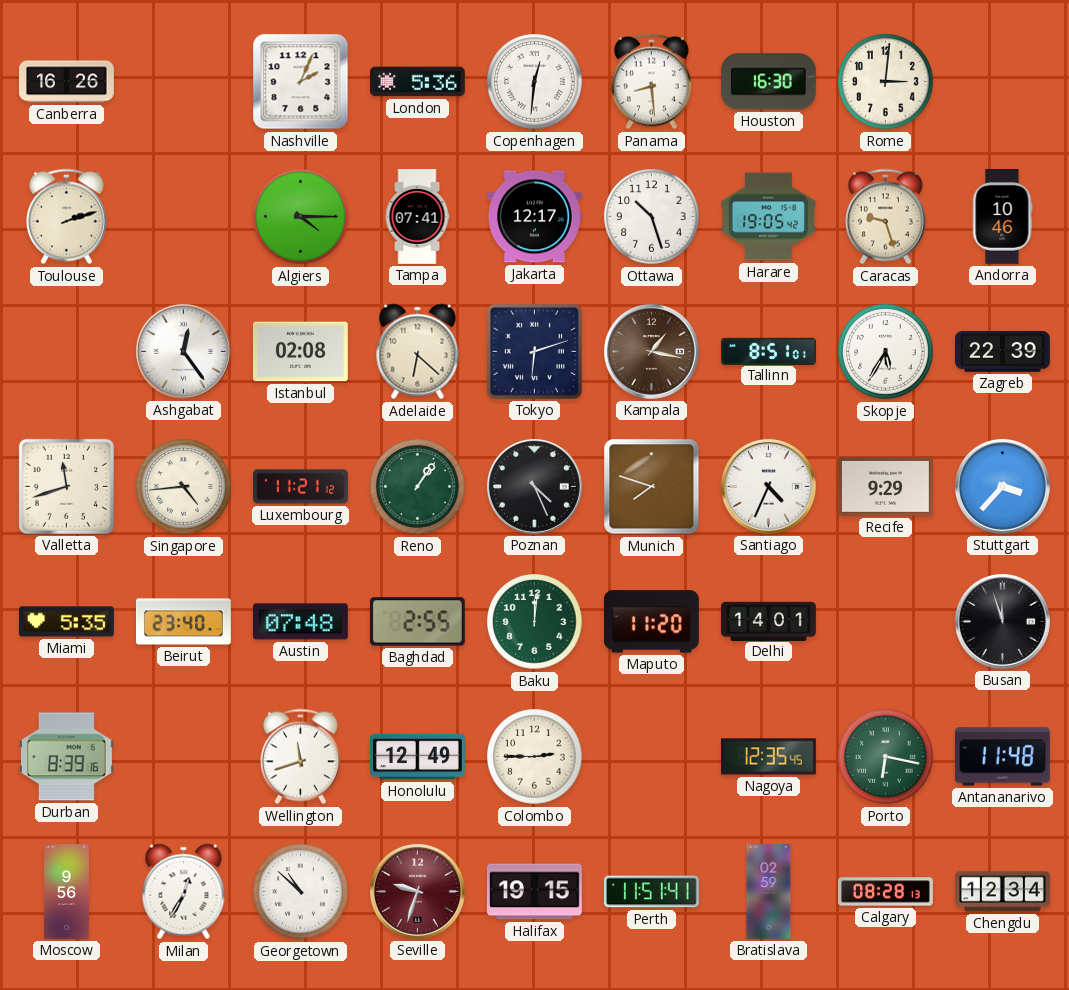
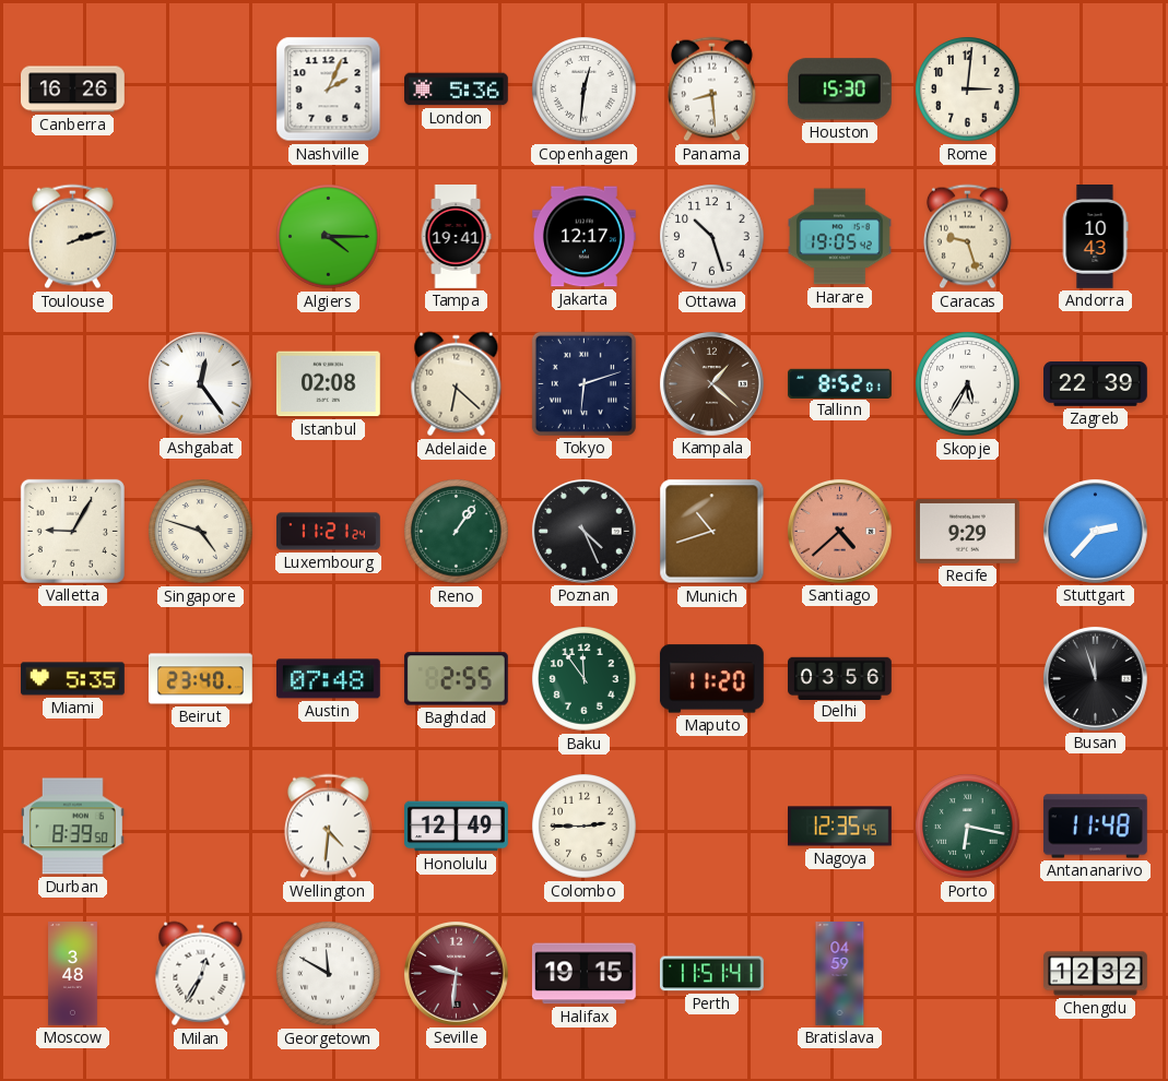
Houston: 16:30 -> 15:30
Tampa: 07:41 -> 19:41
Andorra: 10:46 -> 10:43
Kampala: 1:17 -> 1:22
Tallinn: 8:51 -> 8:52
Valletta: 11:42 -> 9:05
Singapore: 4:44 -> 4:48
Luxembourg: 11:21:12 -> 11:21:24
Munich: 7:48 -> 10:42
Santiago: 4:34 -> 4:38
Santiago dial: white -> salmon
Stuttgart: 3:37 -> 2:37
Baku: 12:01 -> 11:54
Delhi: 14:01 -> 03:56
Durban: 8:39:16 -> 8:39:50
Wellington: 11:42 -> 4:31
Moscow: 9:56 -> 3:48
Georgetown: 10:52 -> 11:50
Seville: 9:33 -> 9:31
Bratislava: 02:59 -> 04:59
Calgary: 08:28 -> none
Chengdu: 12:34 -> 12:32
